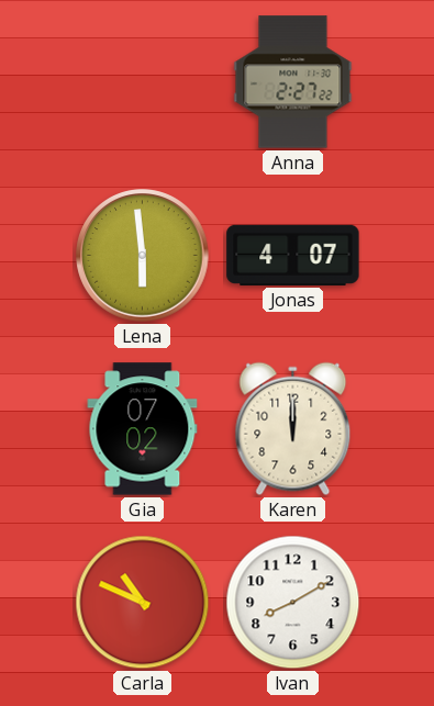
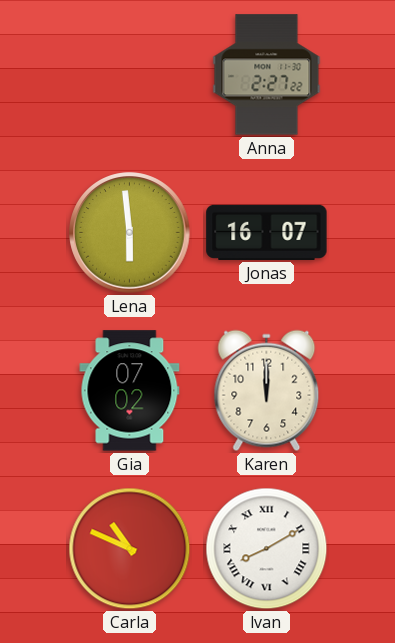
Jonas: 4:07 -> 16:07
Ivan numerals: Arabic -> Roman
